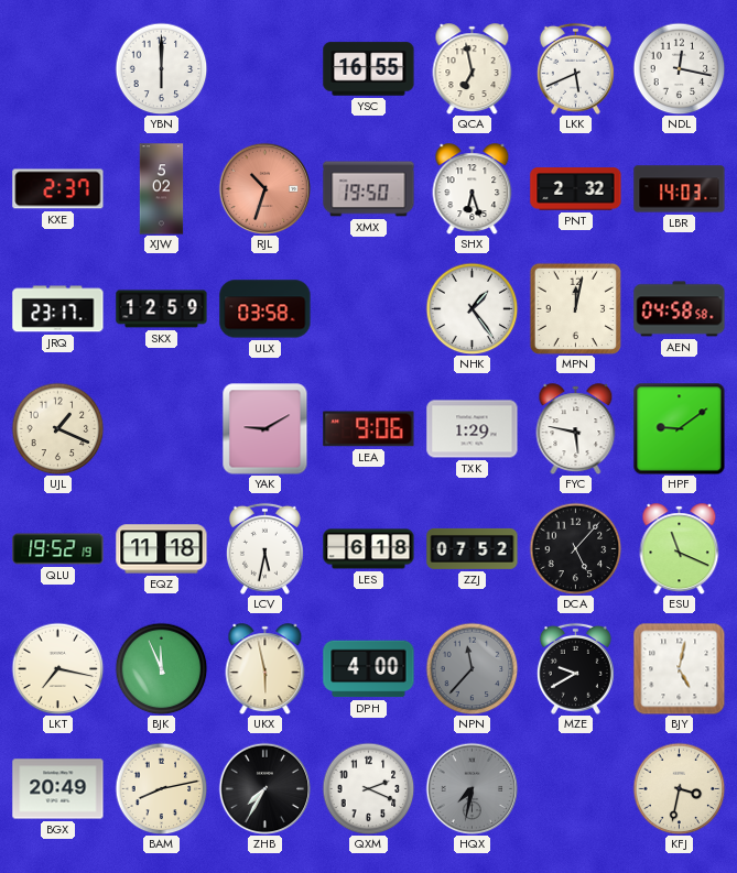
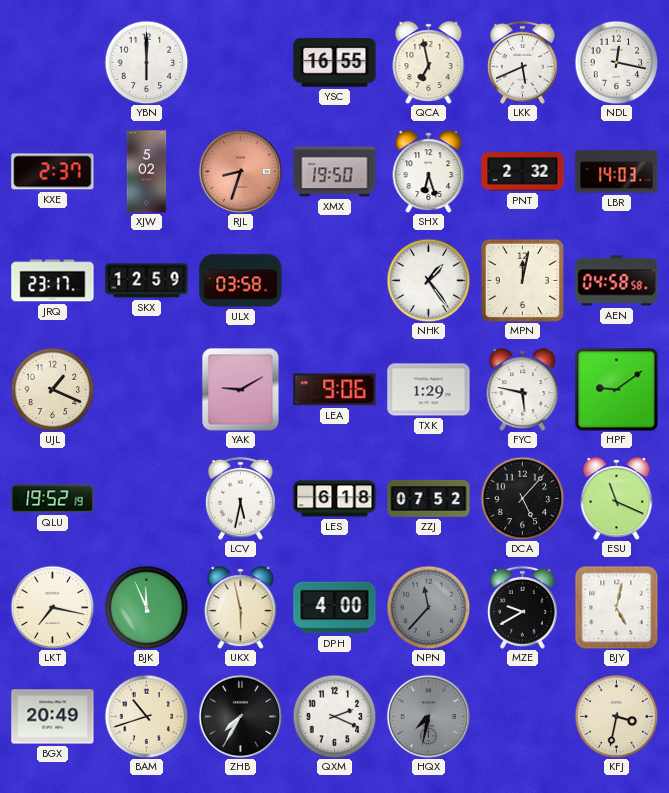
RJL: 10:33 -> 8:33
EQZ: 11:18 -> none
BAM: 8:13 -> 10:42
